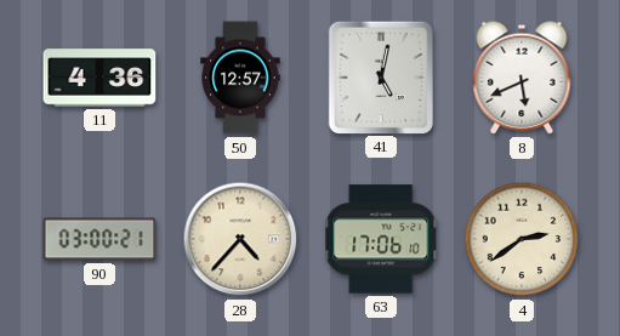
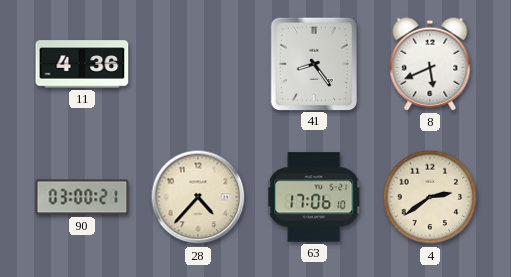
50: 12:57 -> none
41: 5:02 -> 8:24
